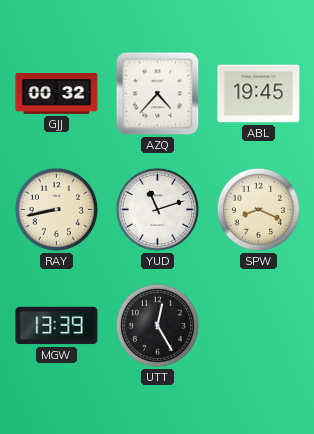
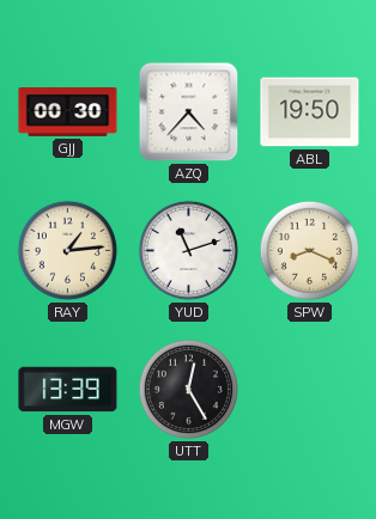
GJJ: 00:32 -> 00:30
ABL: 19:45 -> 19:50
RAY: 8:43 -> 1:14
